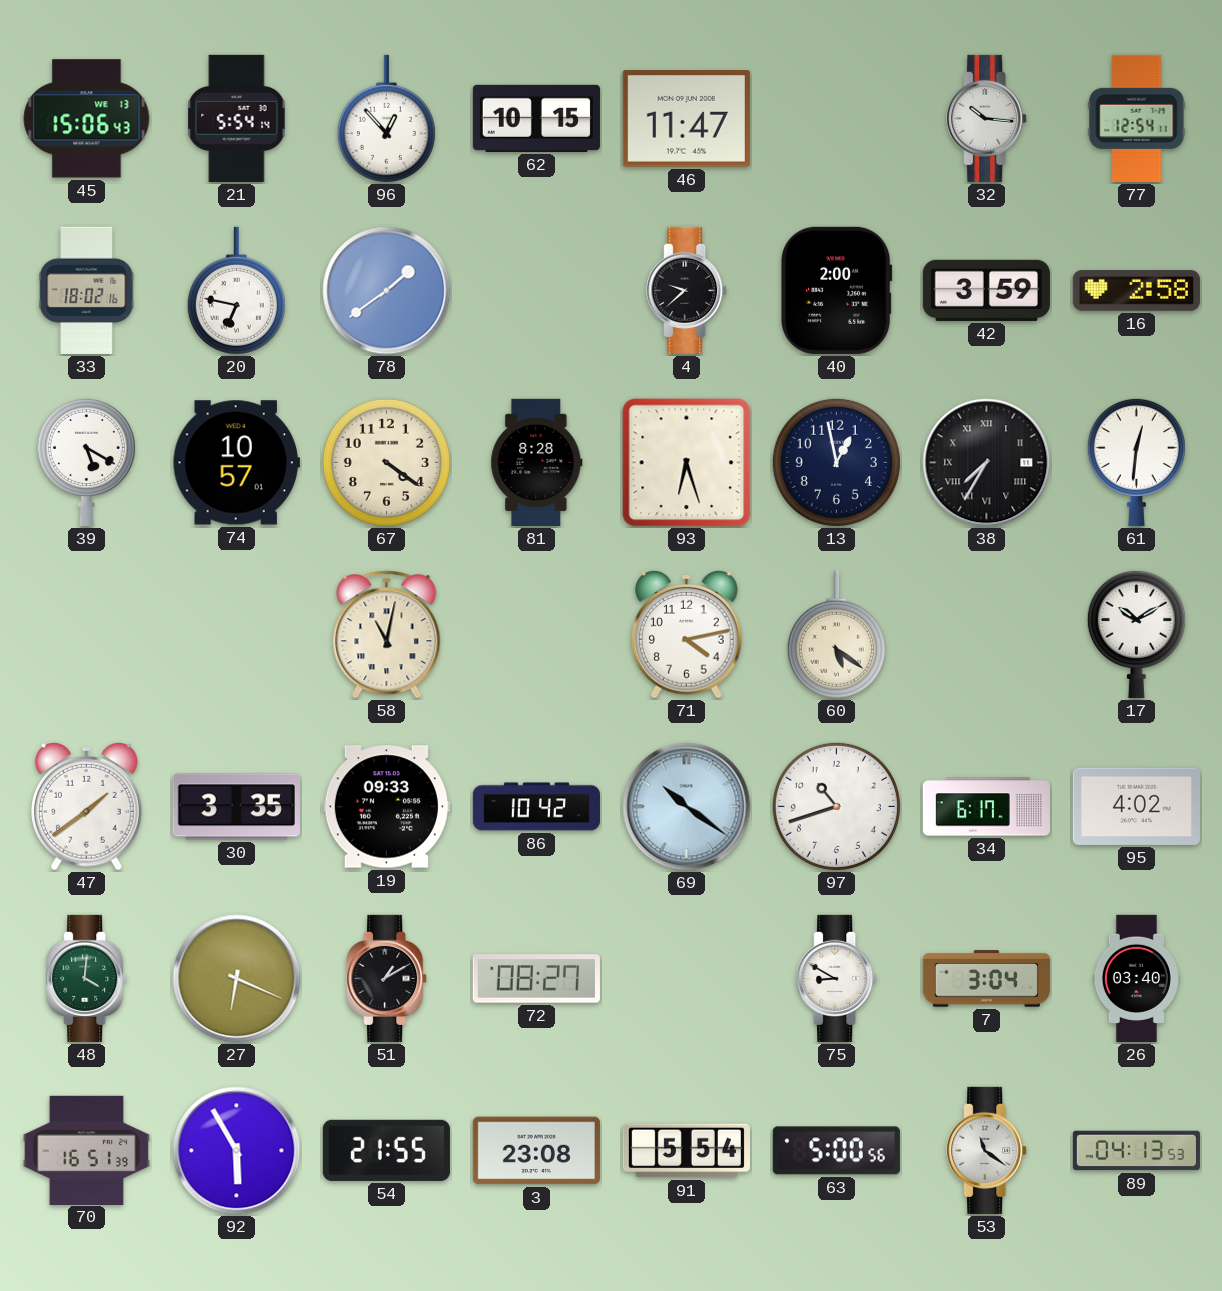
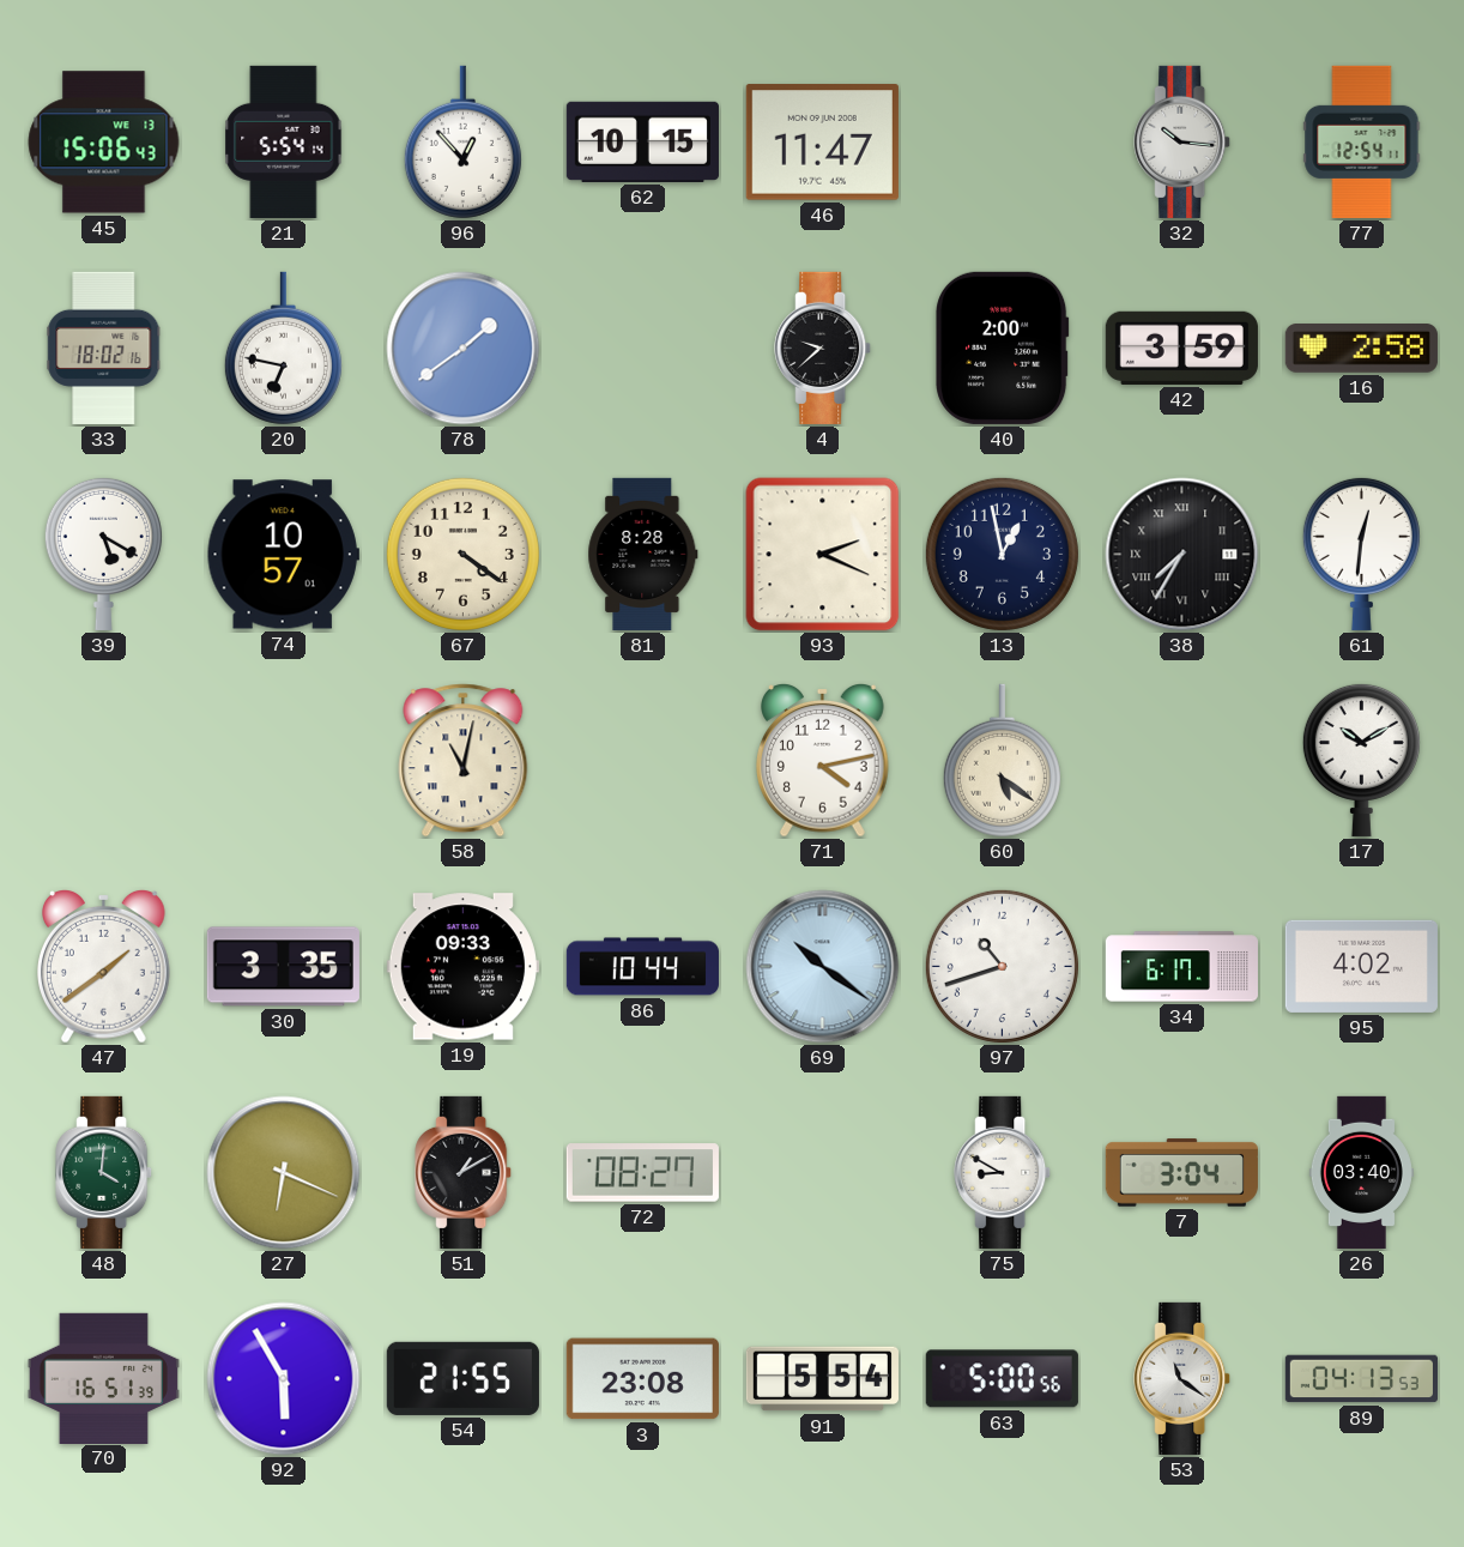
93: 6:27 -> 2:19
86: 10:42 -> 10:44
